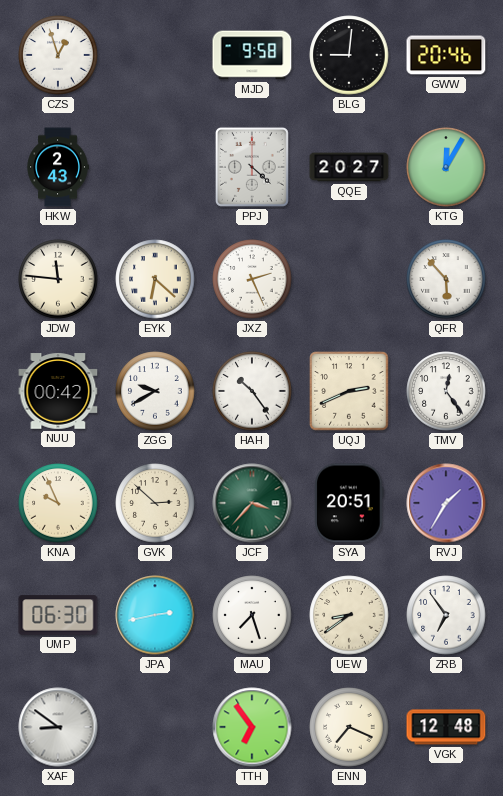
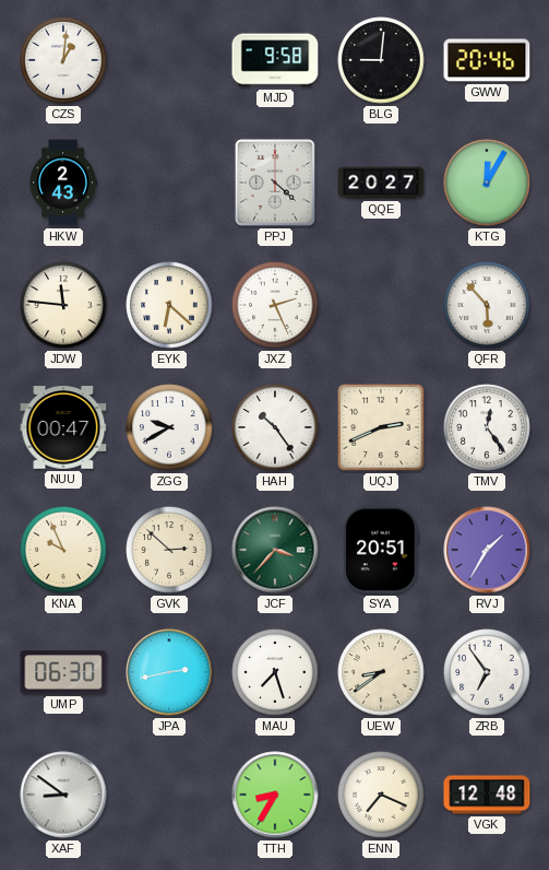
CZS: 12:57 -> 1:01
NUU: 00:42 -> 00:47
TTH: 6:54 -> 8:35
